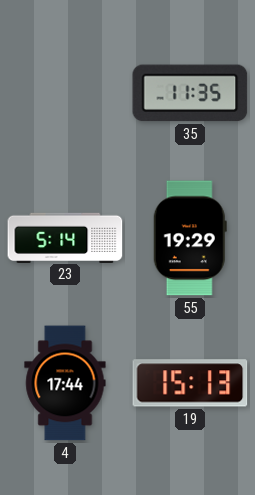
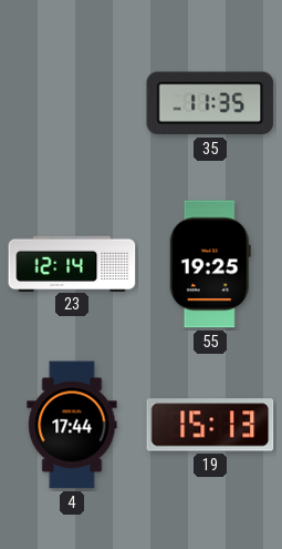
23: 5:14 -> 12:14
55: 19:29 -> 19:25
